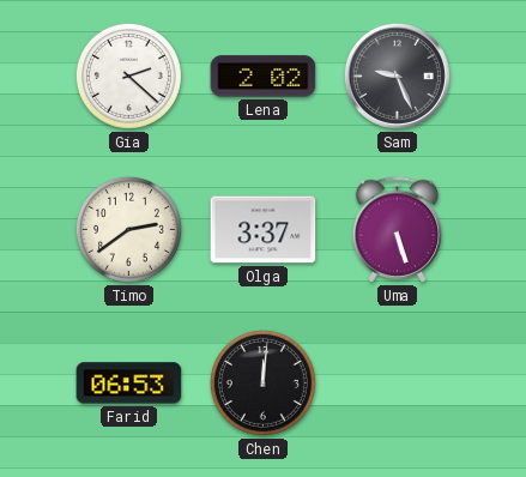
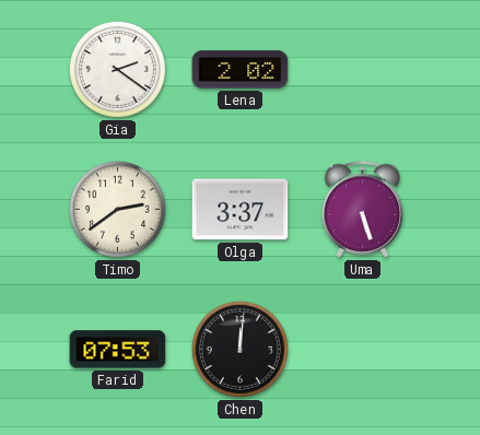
Gia: 2:22 -> 2:21
Sam: 9:26 -> none
Farid: 06:53 -> 07:53
